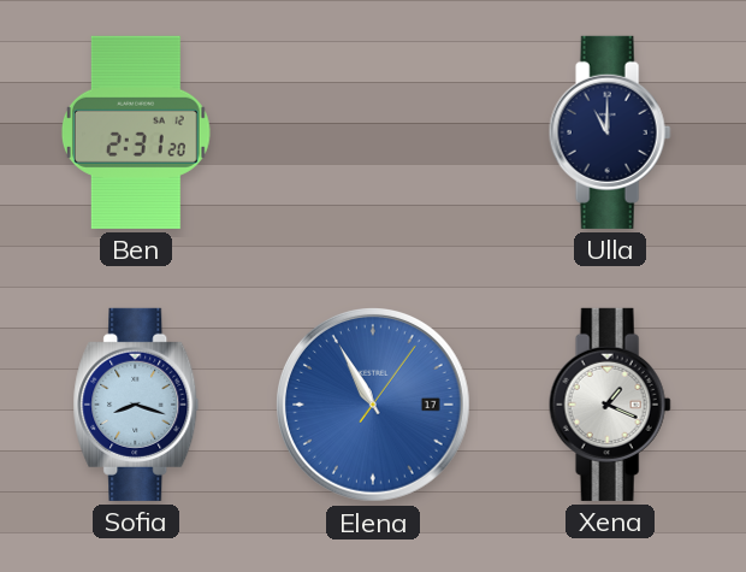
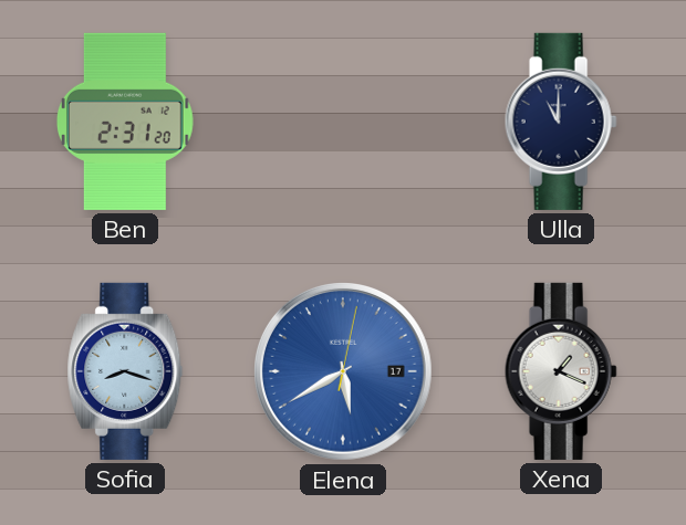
Elena: 10:55 -> 5:40
